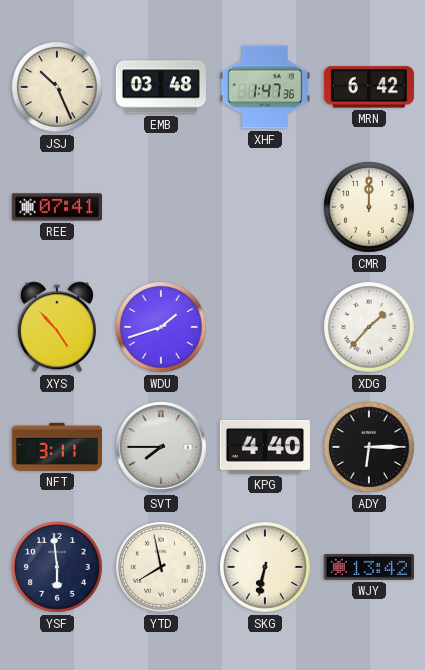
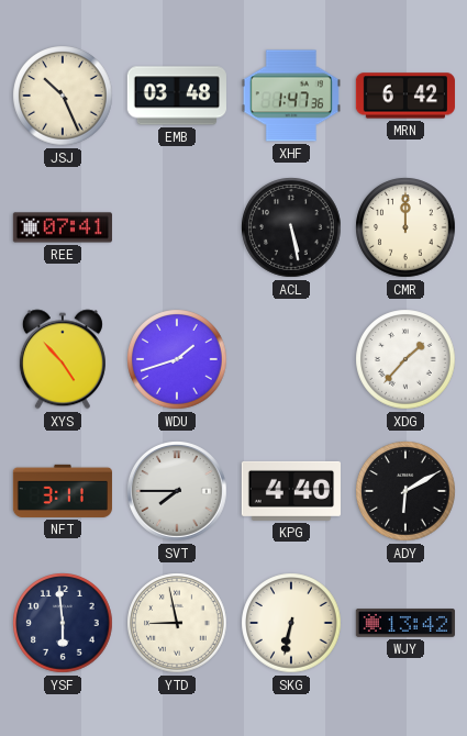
ACL: none -> 5:28
ADY: 6:15 -> 6:10
YTD: 7:58 -> 8:58
